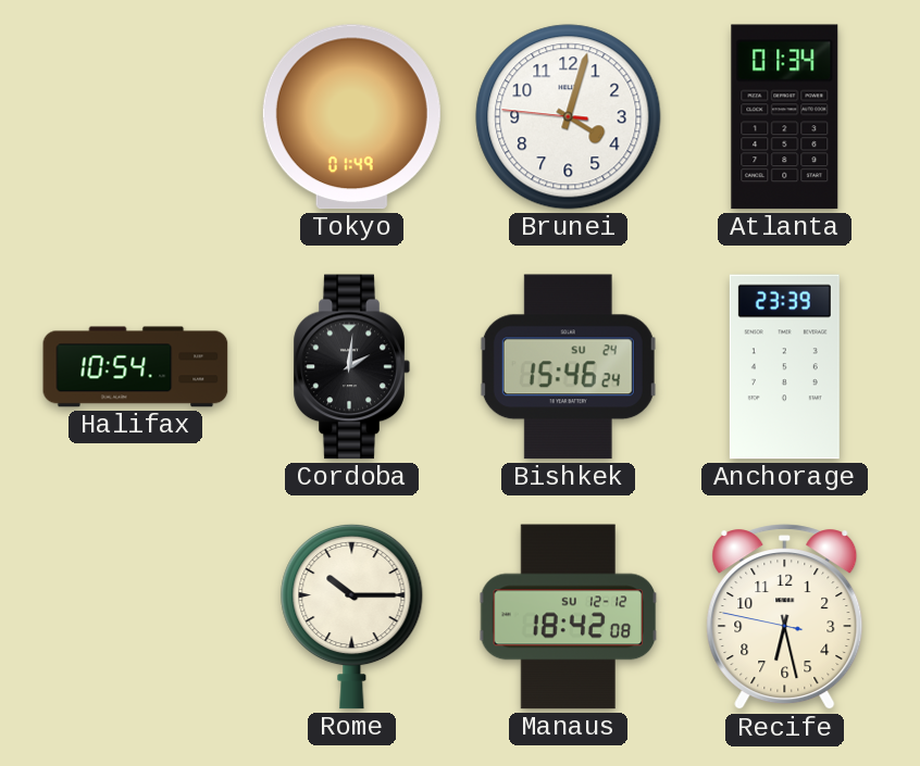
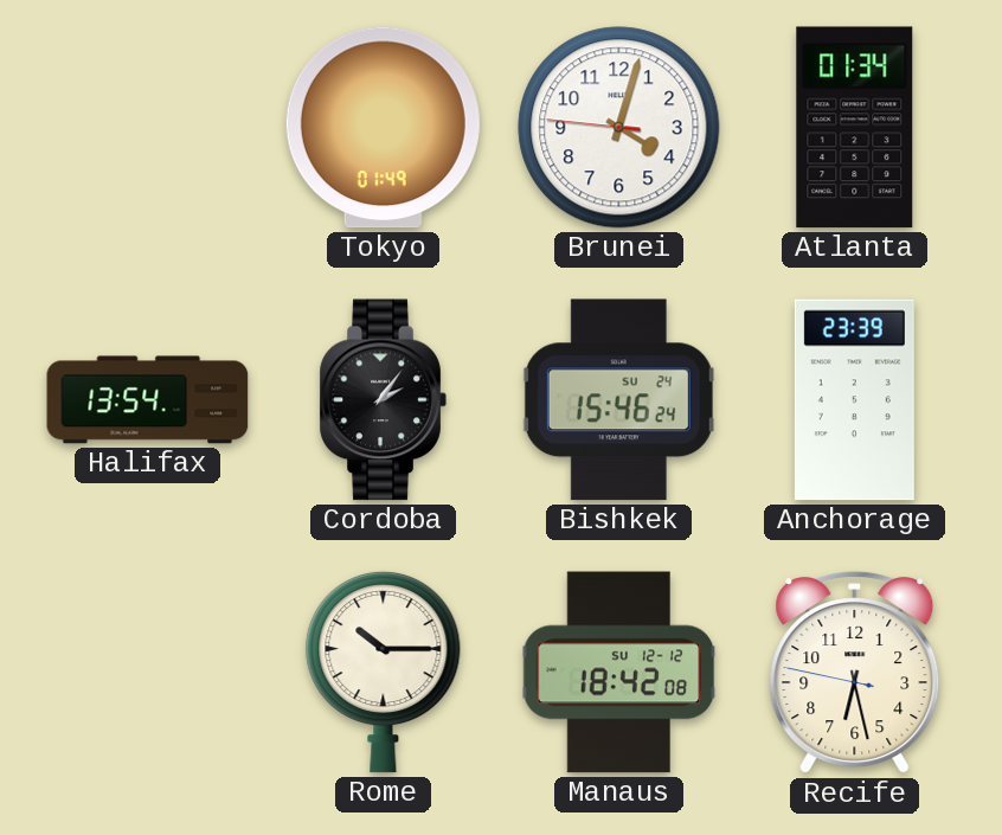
Halifax: 10:54 -> 13:54
Cordoba: 2:01 -> 2:06
